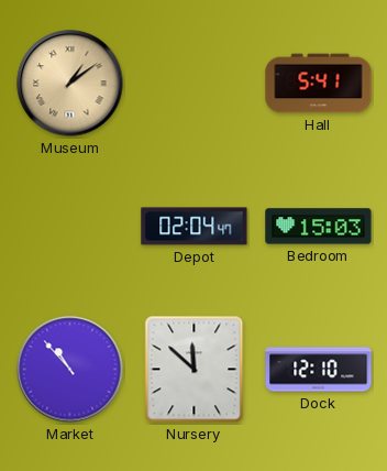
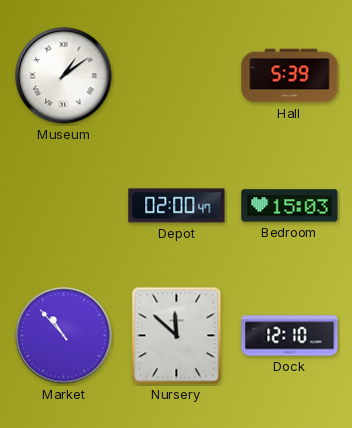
Museum dial: champagne -> white
Hall: 5:41 -> 5:39
Depot: 02:04 -> 02:00
